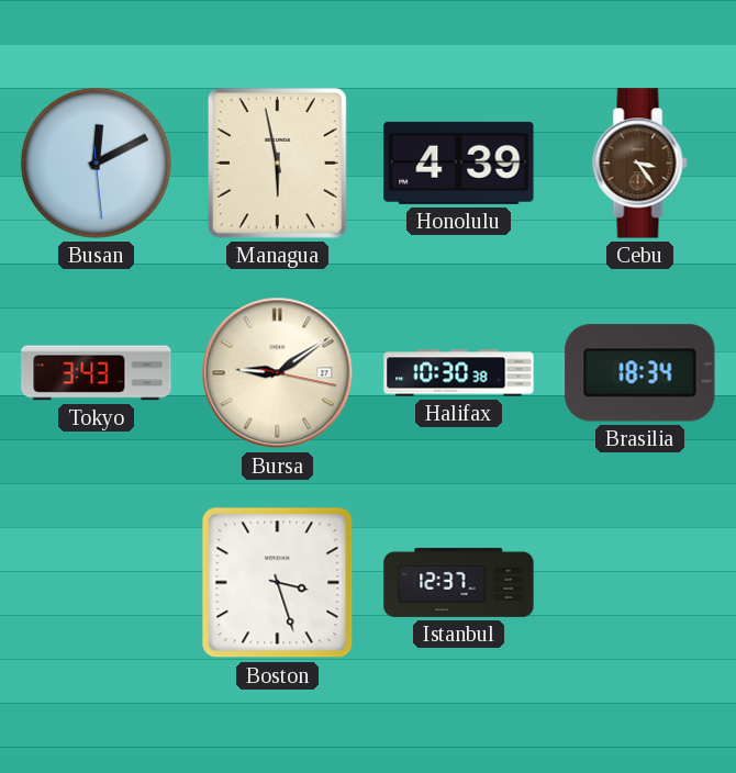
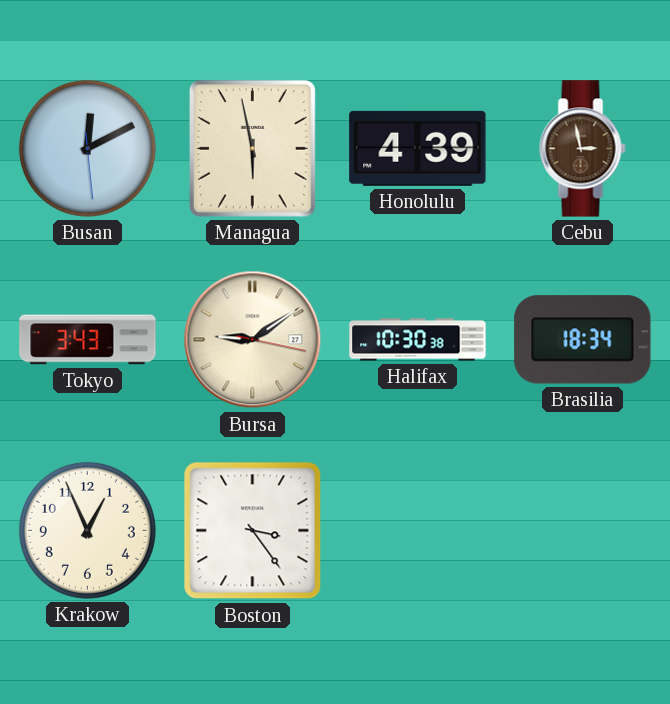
Cebu: 3:24 -> 2:58
Krakow: none -> 12:56
Boston: 3:27 -> 3:24
Istanbul: 12:37 -> none
